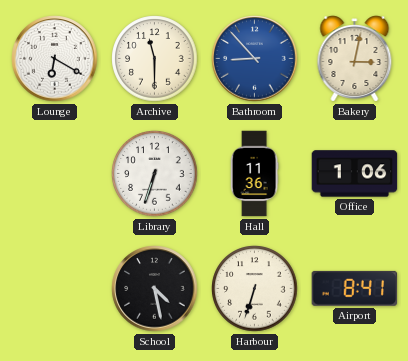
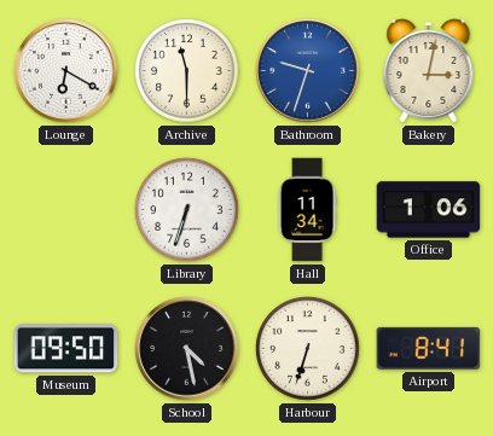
Bathroom: 8:53 -> 9:33
Hall: 11:36 -> 11:34
Museum: none -> 09:50
